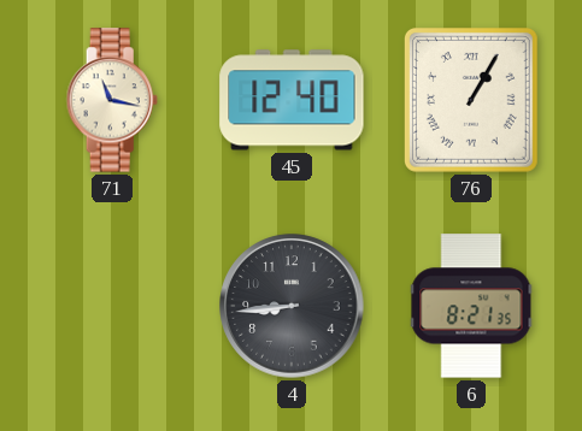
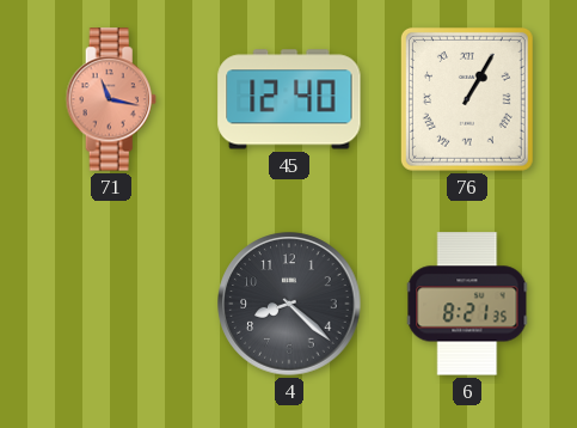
71 dial: cream -> salmon
4: 8:44 -> 8:22
